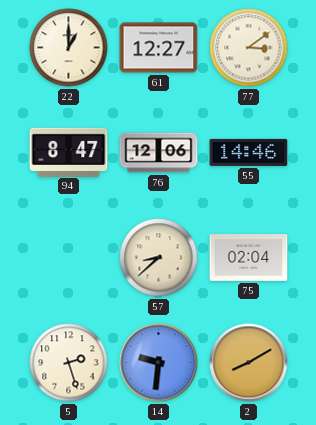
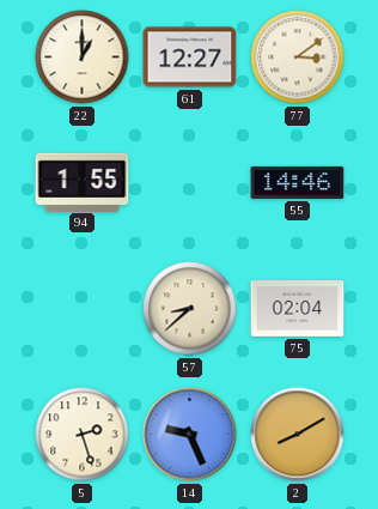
94: 8:47 -> 1:55
76: 12:06 -> none
14: 9:31 -> 9:26
